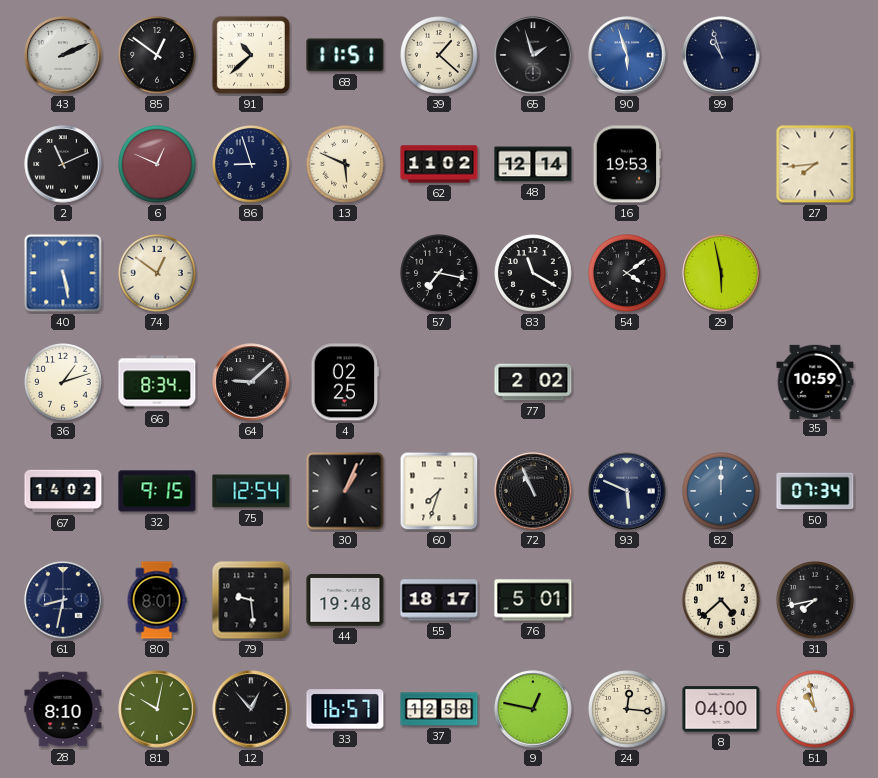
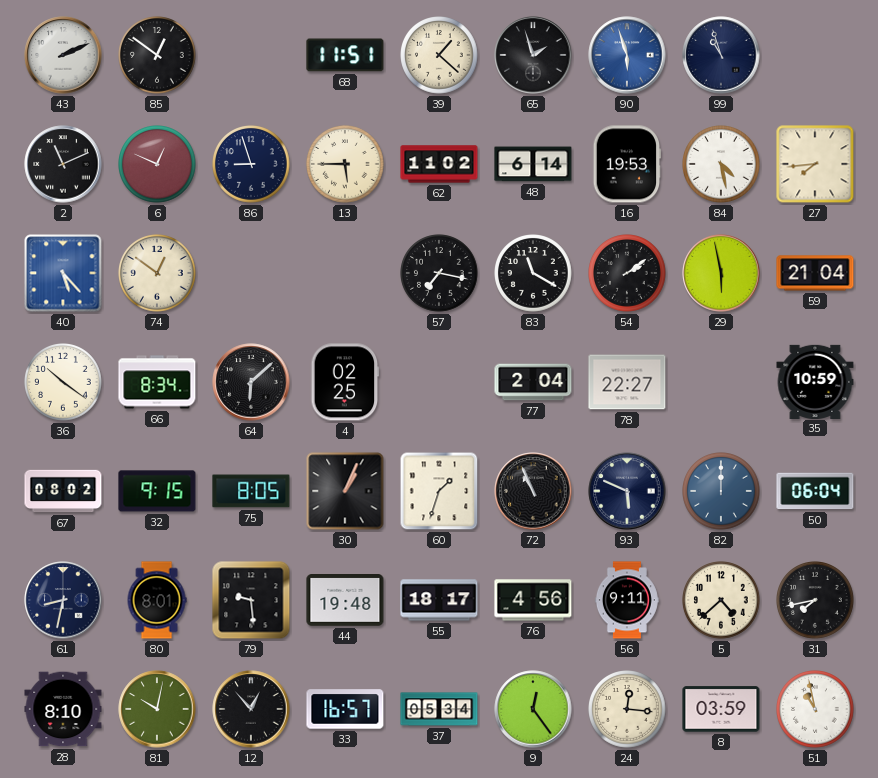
91: 10:38 -> none
13: 5:49 -> 5:45
48: 12:14 -> 6:14
84: none -> 4:28
40: 5:28 -> 5:23
54: 4:09 -> 2:09
59: none -> 21:04
36: 1:12 -> 10:21
64: 9:08 -> 6:08
77: 2:02 -> 2:04
78: none -> 22:27
67: 14:02 -> 08:02
75: 12:54 -> 8:05
60: 7:33 -> 1:33
50: 07:34 -> 06:04
76: 5:01 -> 4:56
56: none -> 9:11
37: 12:58 -> 05:34
9: 12:47 -> 12:24
8: 04:00 -> 03:59
